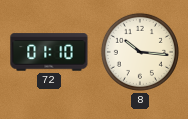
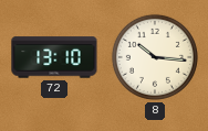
72: 01:10 -> 13:10
